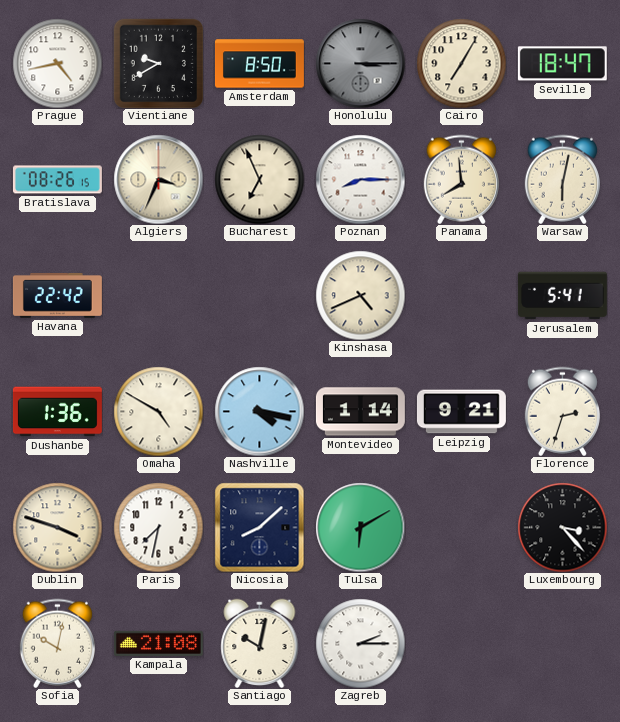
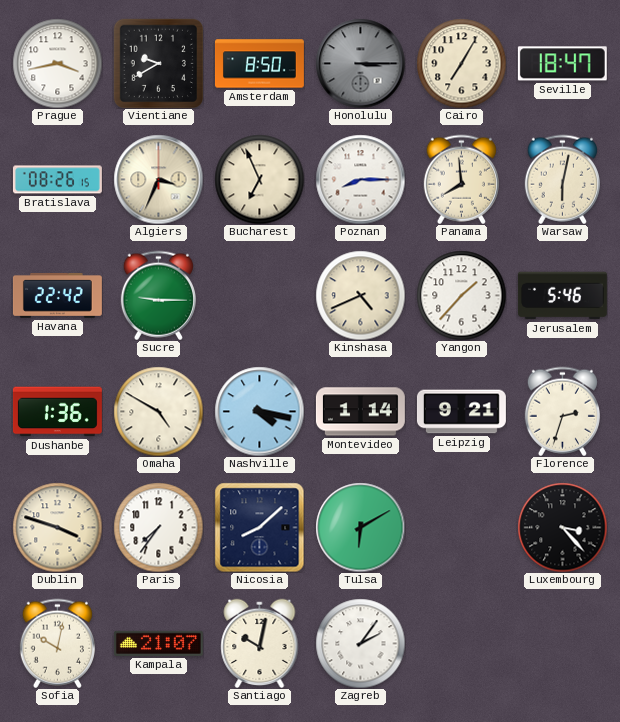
Prague: 4:43 -> 3:43
Sucre: none -> 9:15
Yangon: none -> 1:37
Jerusalem: 5:41 -> 5:46
Paris: 7:32 -> 7:36
Kampala: 21:08 -> 21:07
Zagreb: 2:15 -> 2:06
